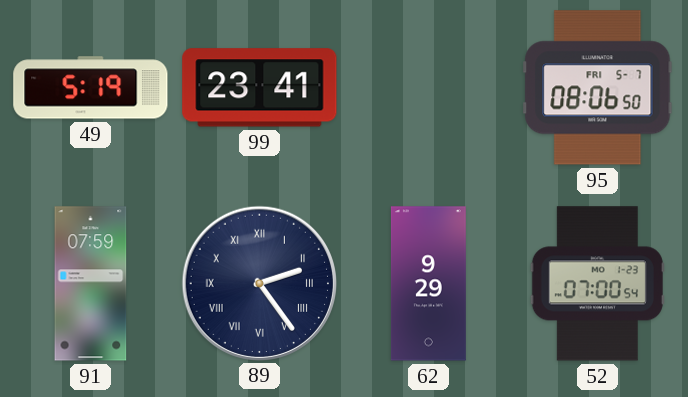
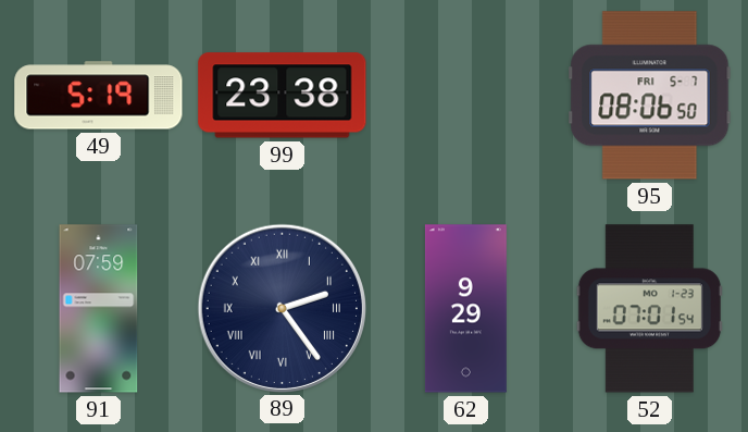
99: 23:41 -> 23:38
52: 07:00 -> 07:01
